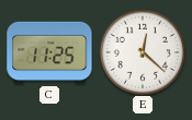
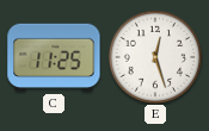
E: 12:22 -> 12:27
